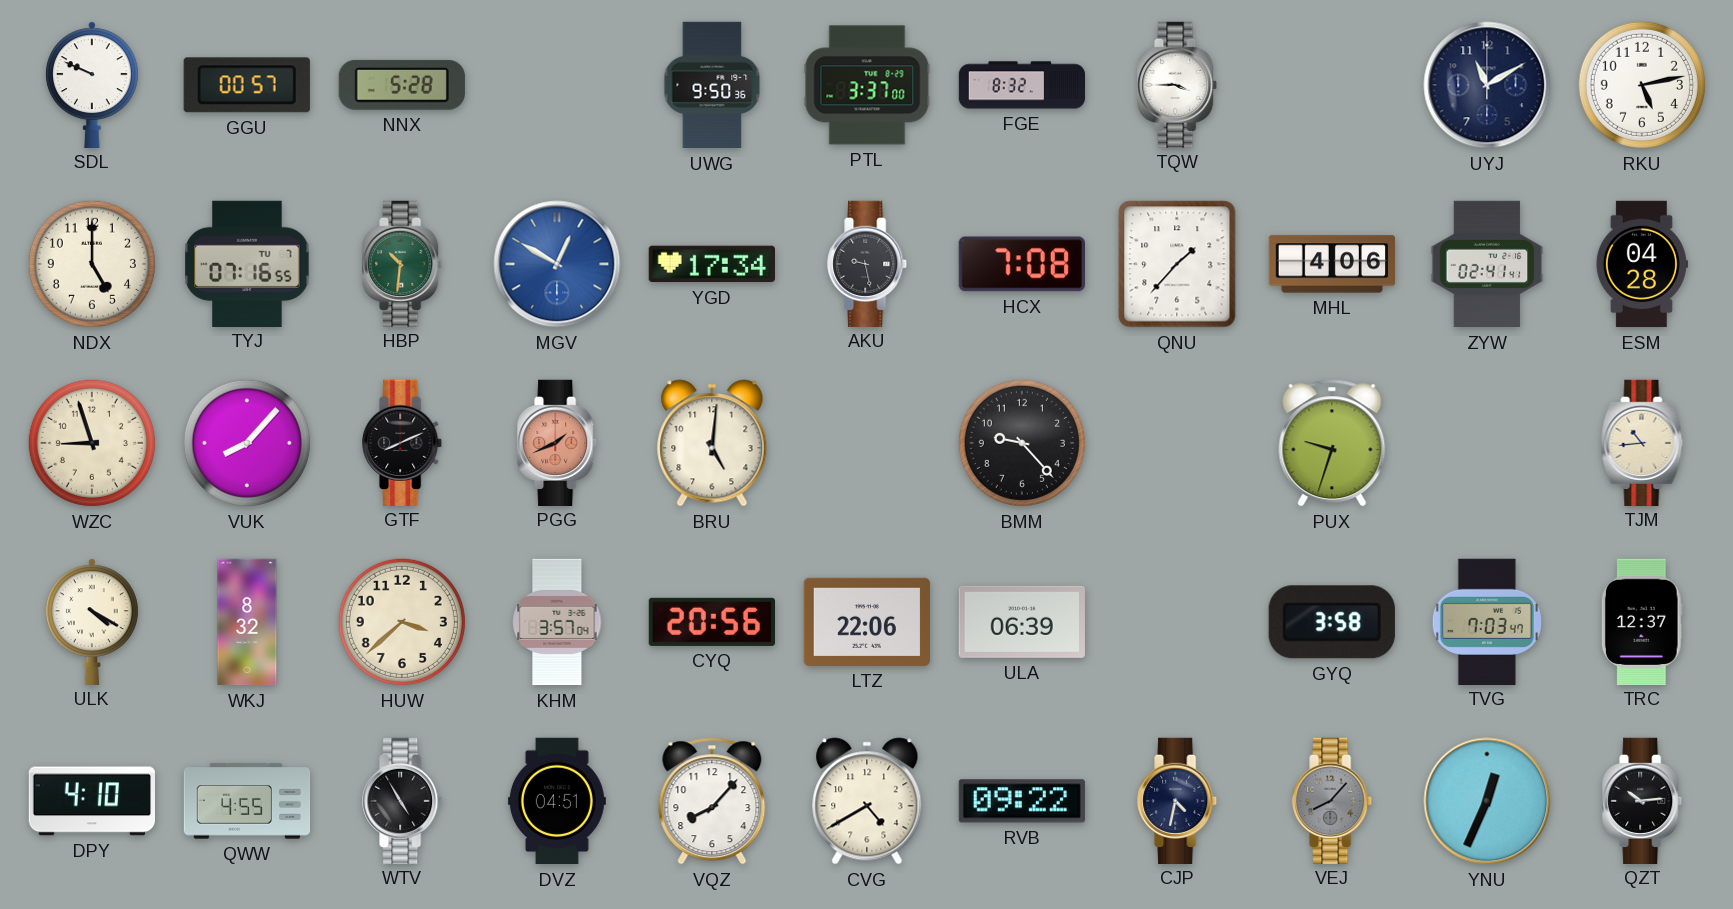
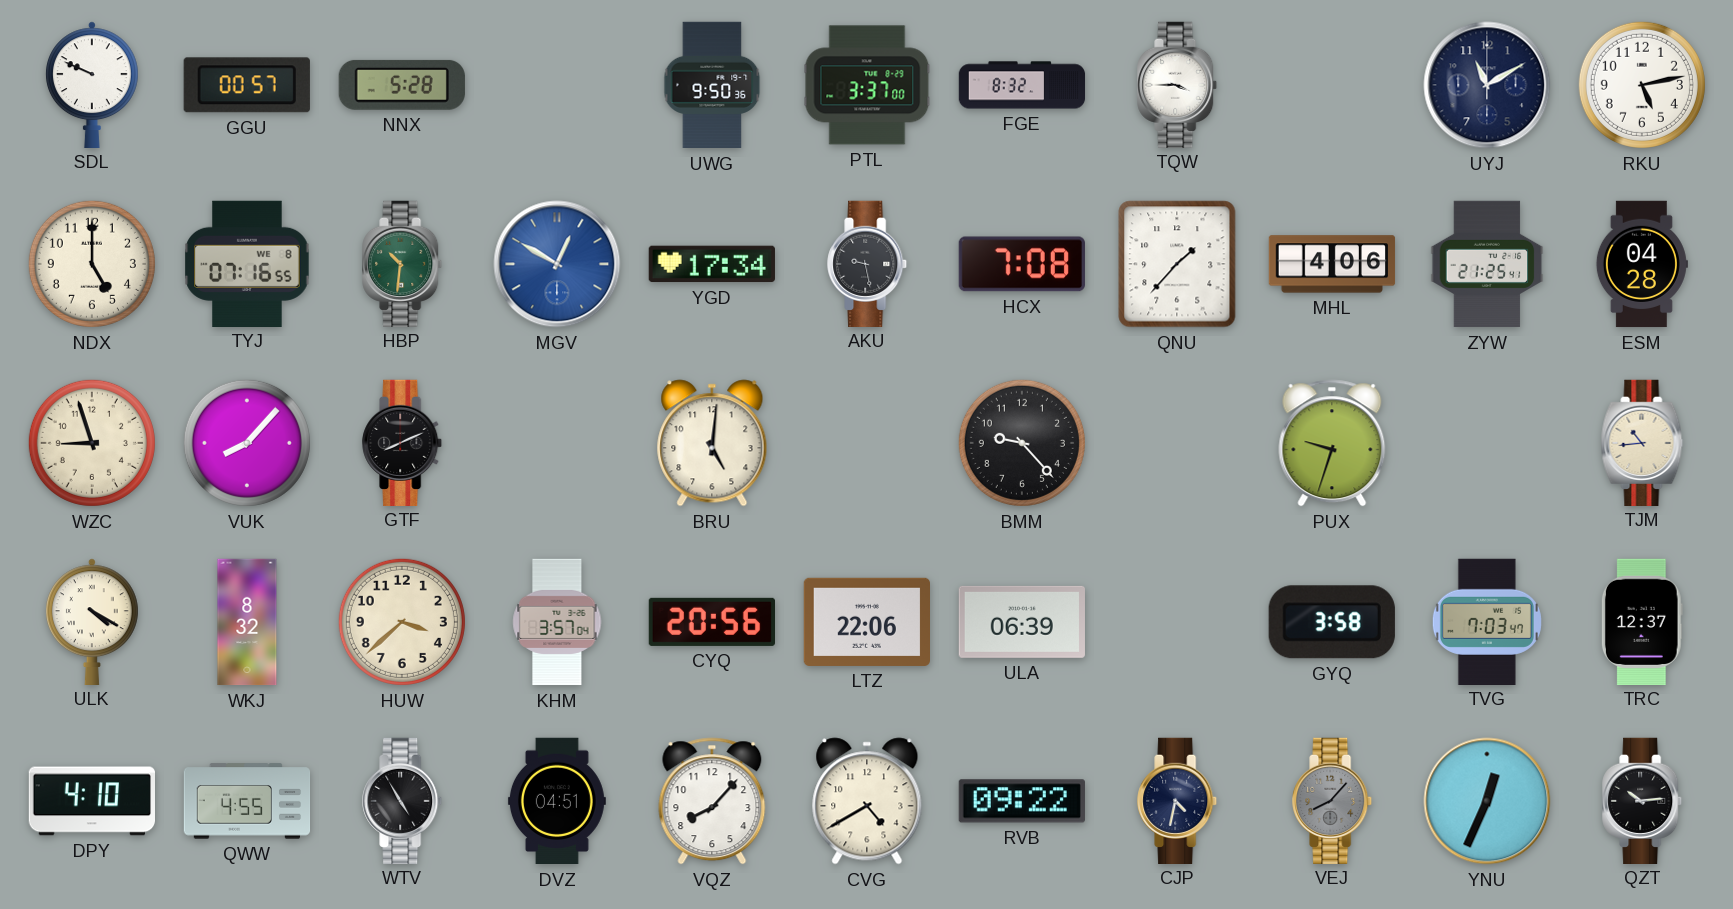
TYJ date: TU 7 -> WE 8
ZYW: 02:41 -> 21:25
PGG: 1:41 -> none
